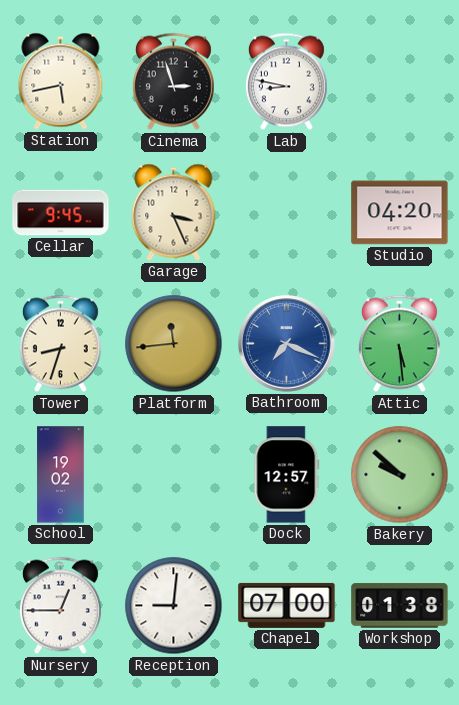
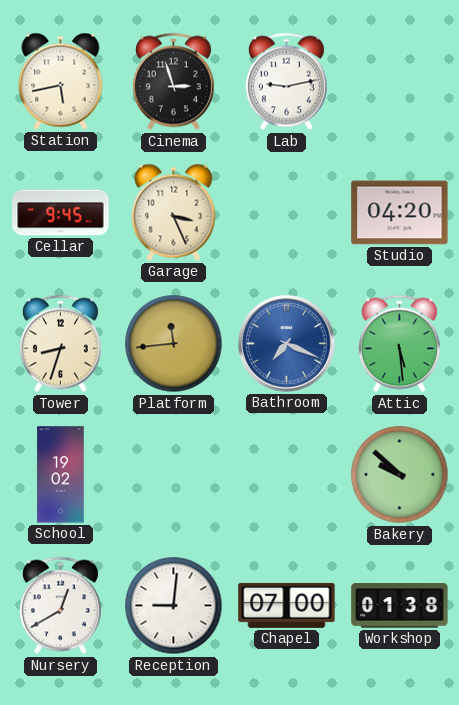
Lab: 8:47 -> 9:13
Dock: 12:57 -> none
Nursery: 12:45 -> 12:40
